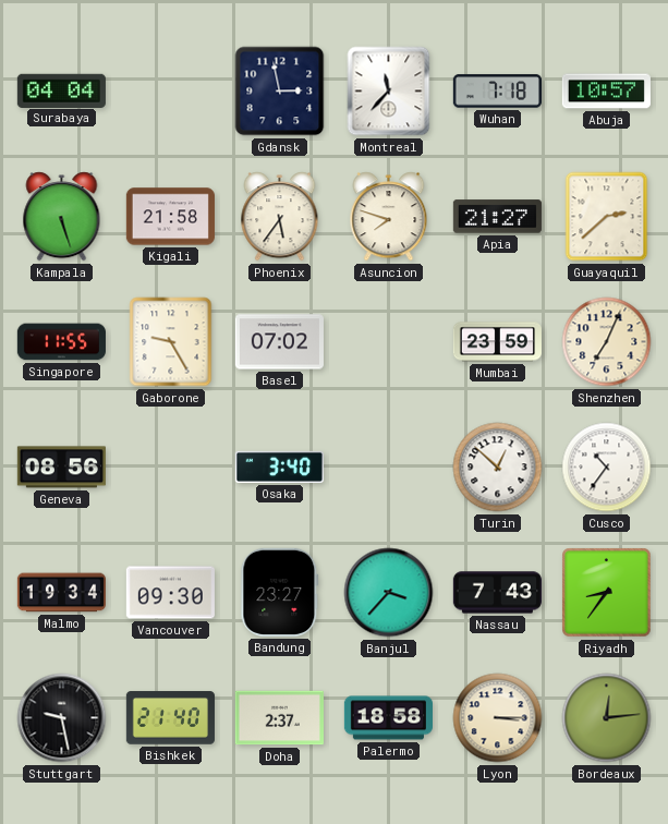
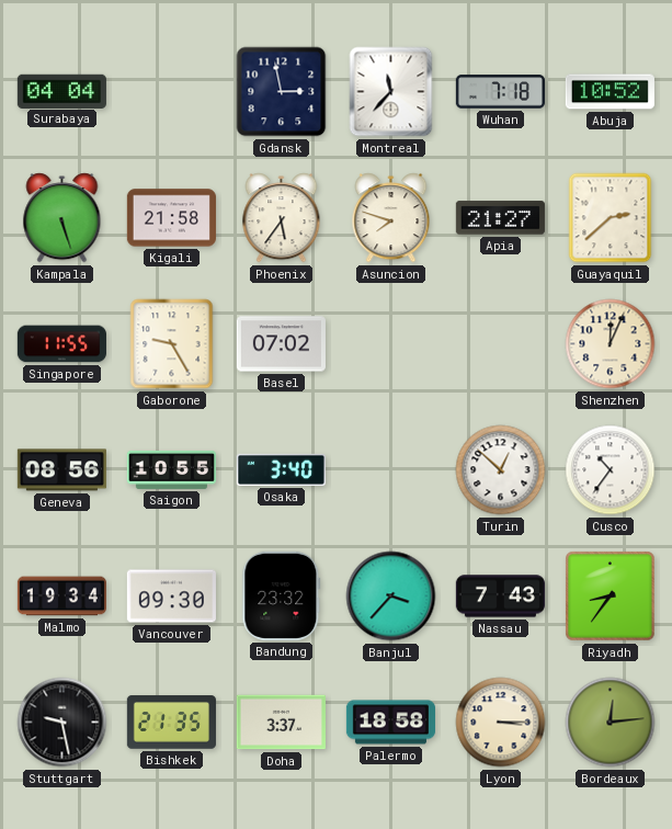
Abuja: 10:57 -> 10:52
Mumbai: 23:59 -> none
Shenzhen: 7:04 -> 12:04
Saigon: none -> 10:55
Bandung: 23:27 -> 23:32
Bishkek: 21:40 -> 21:35
Doha: 2:37 -> 3:37
